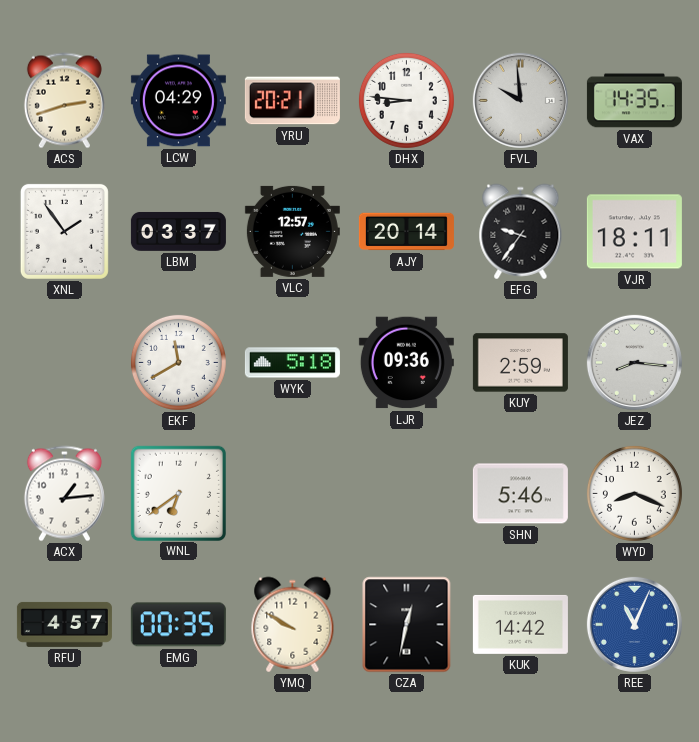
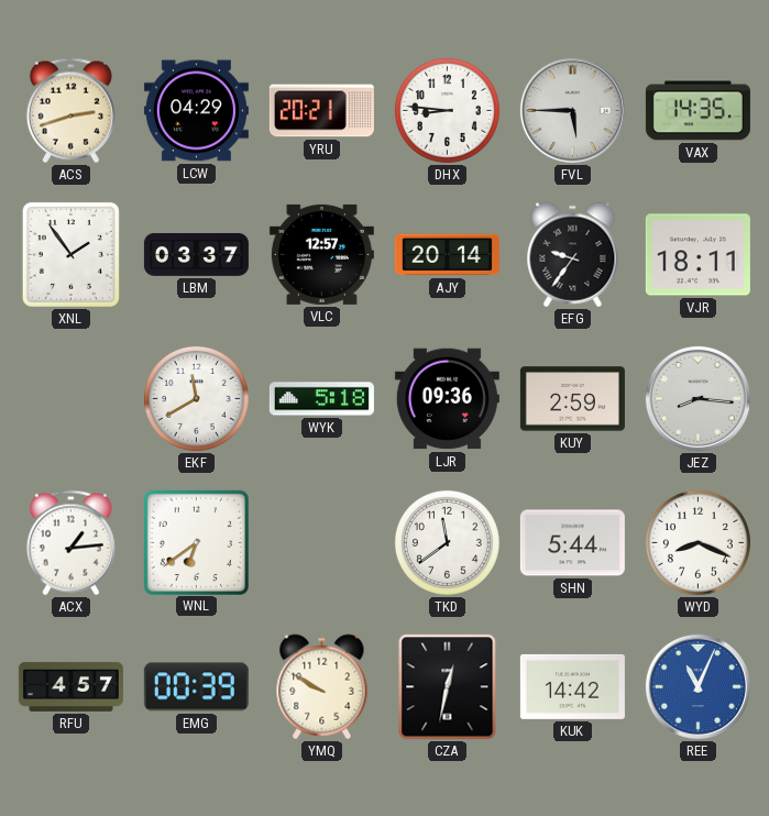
FVL: 9:59 -> 5:45
TKD: none -> 11:39
SHN: 5:46 -> 5:44
EMG: 00:35 -> 00:39
